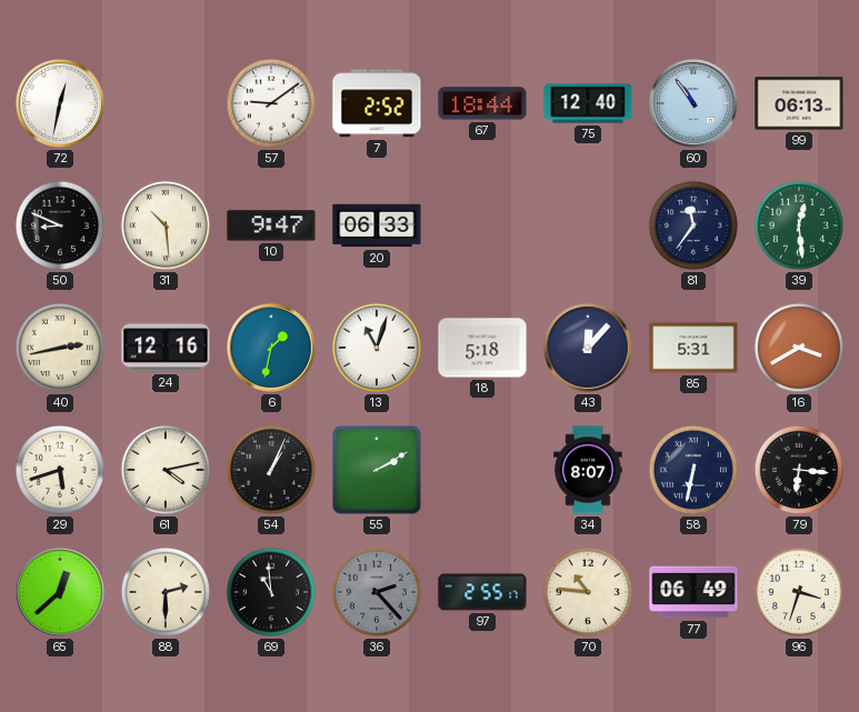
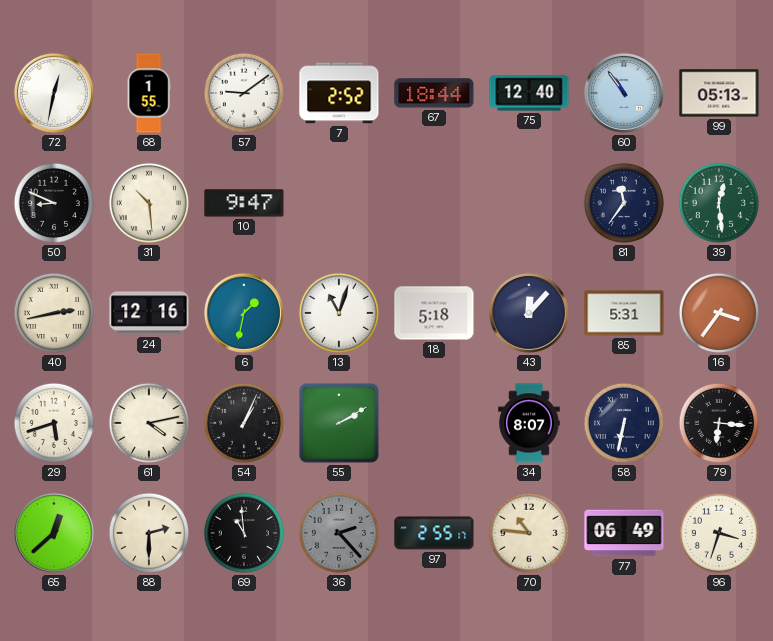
68: none -> 1:55
99: 06:13 -> 05:13
20: 06:33 -> none
16: 3:40 -> 3:36
